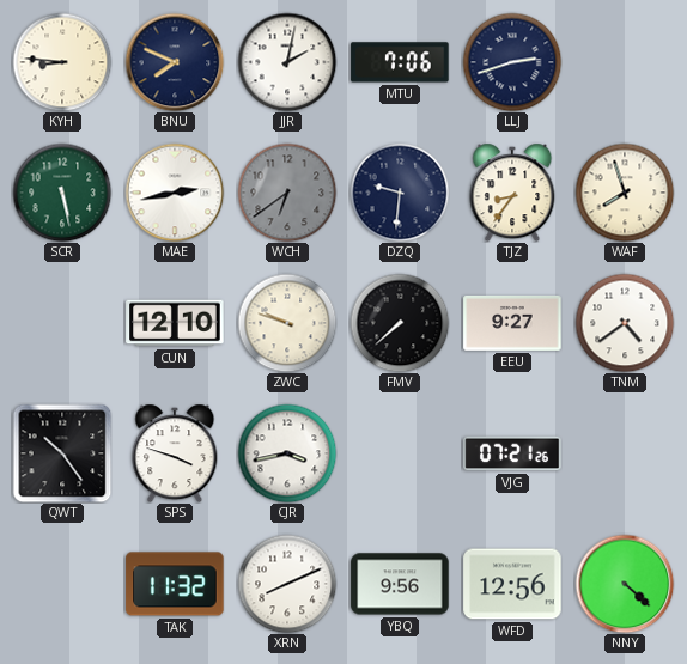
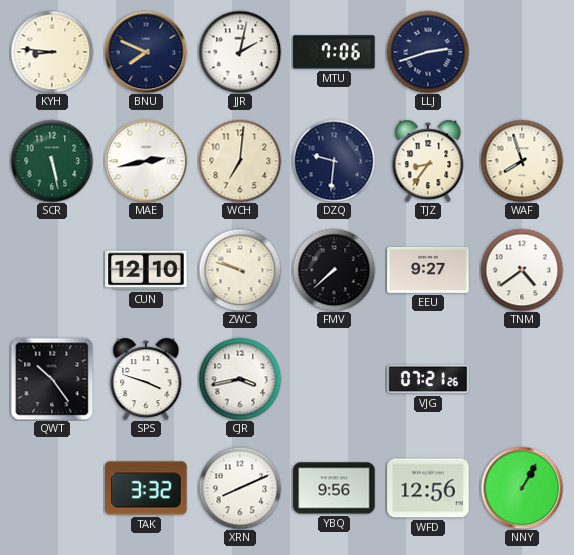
WCH: 6:39 -> 7:01
WCH dial: grey -> cream
TAK: 11:32 -> 3:32
NNY: 4:22 -> 1:05
